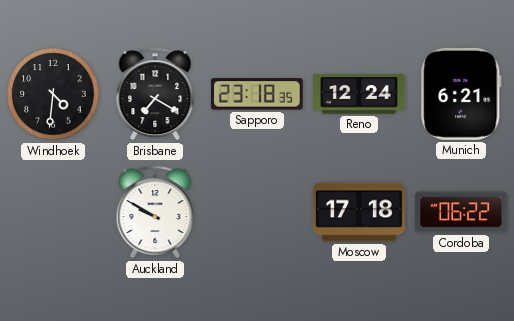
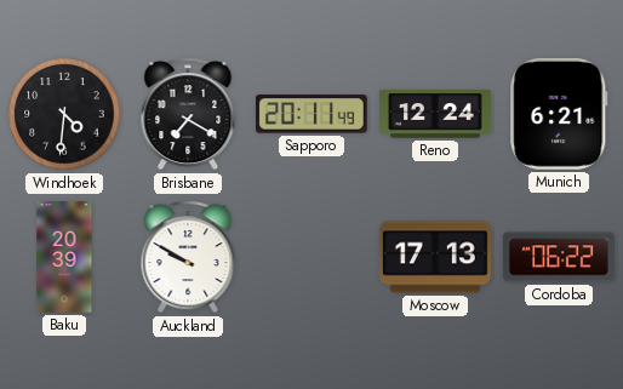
Sapporo: 23:18 -> 20:11
Baku: none -> 20:39
Moscow: 17:18 -> 17:13
